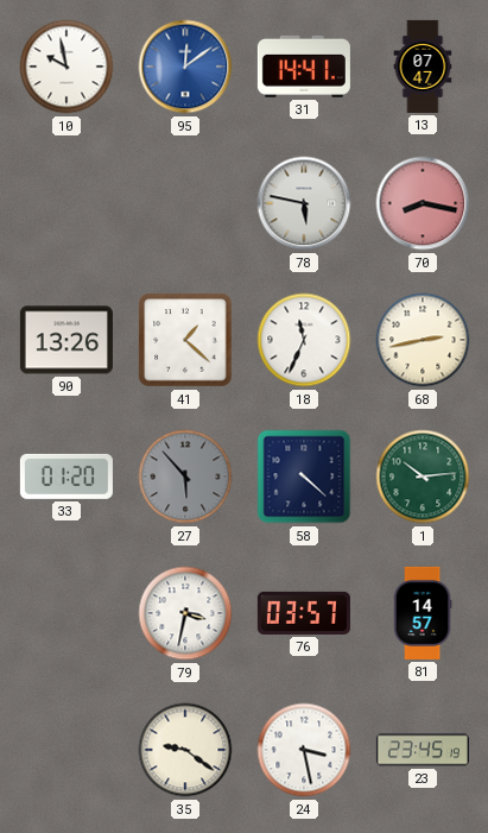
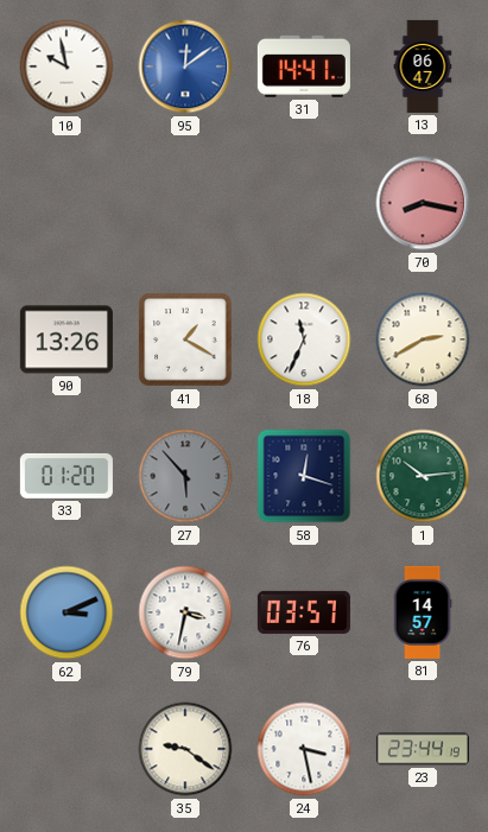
13: 07:47 -> 06:47
78: 5:47 -> none
41: 1:22 -> 1:20
68: 2:43 -> 2:40
58: 4:22 -> 12:18
62: none -> 3:11
23: 23:45 -> 23:44
